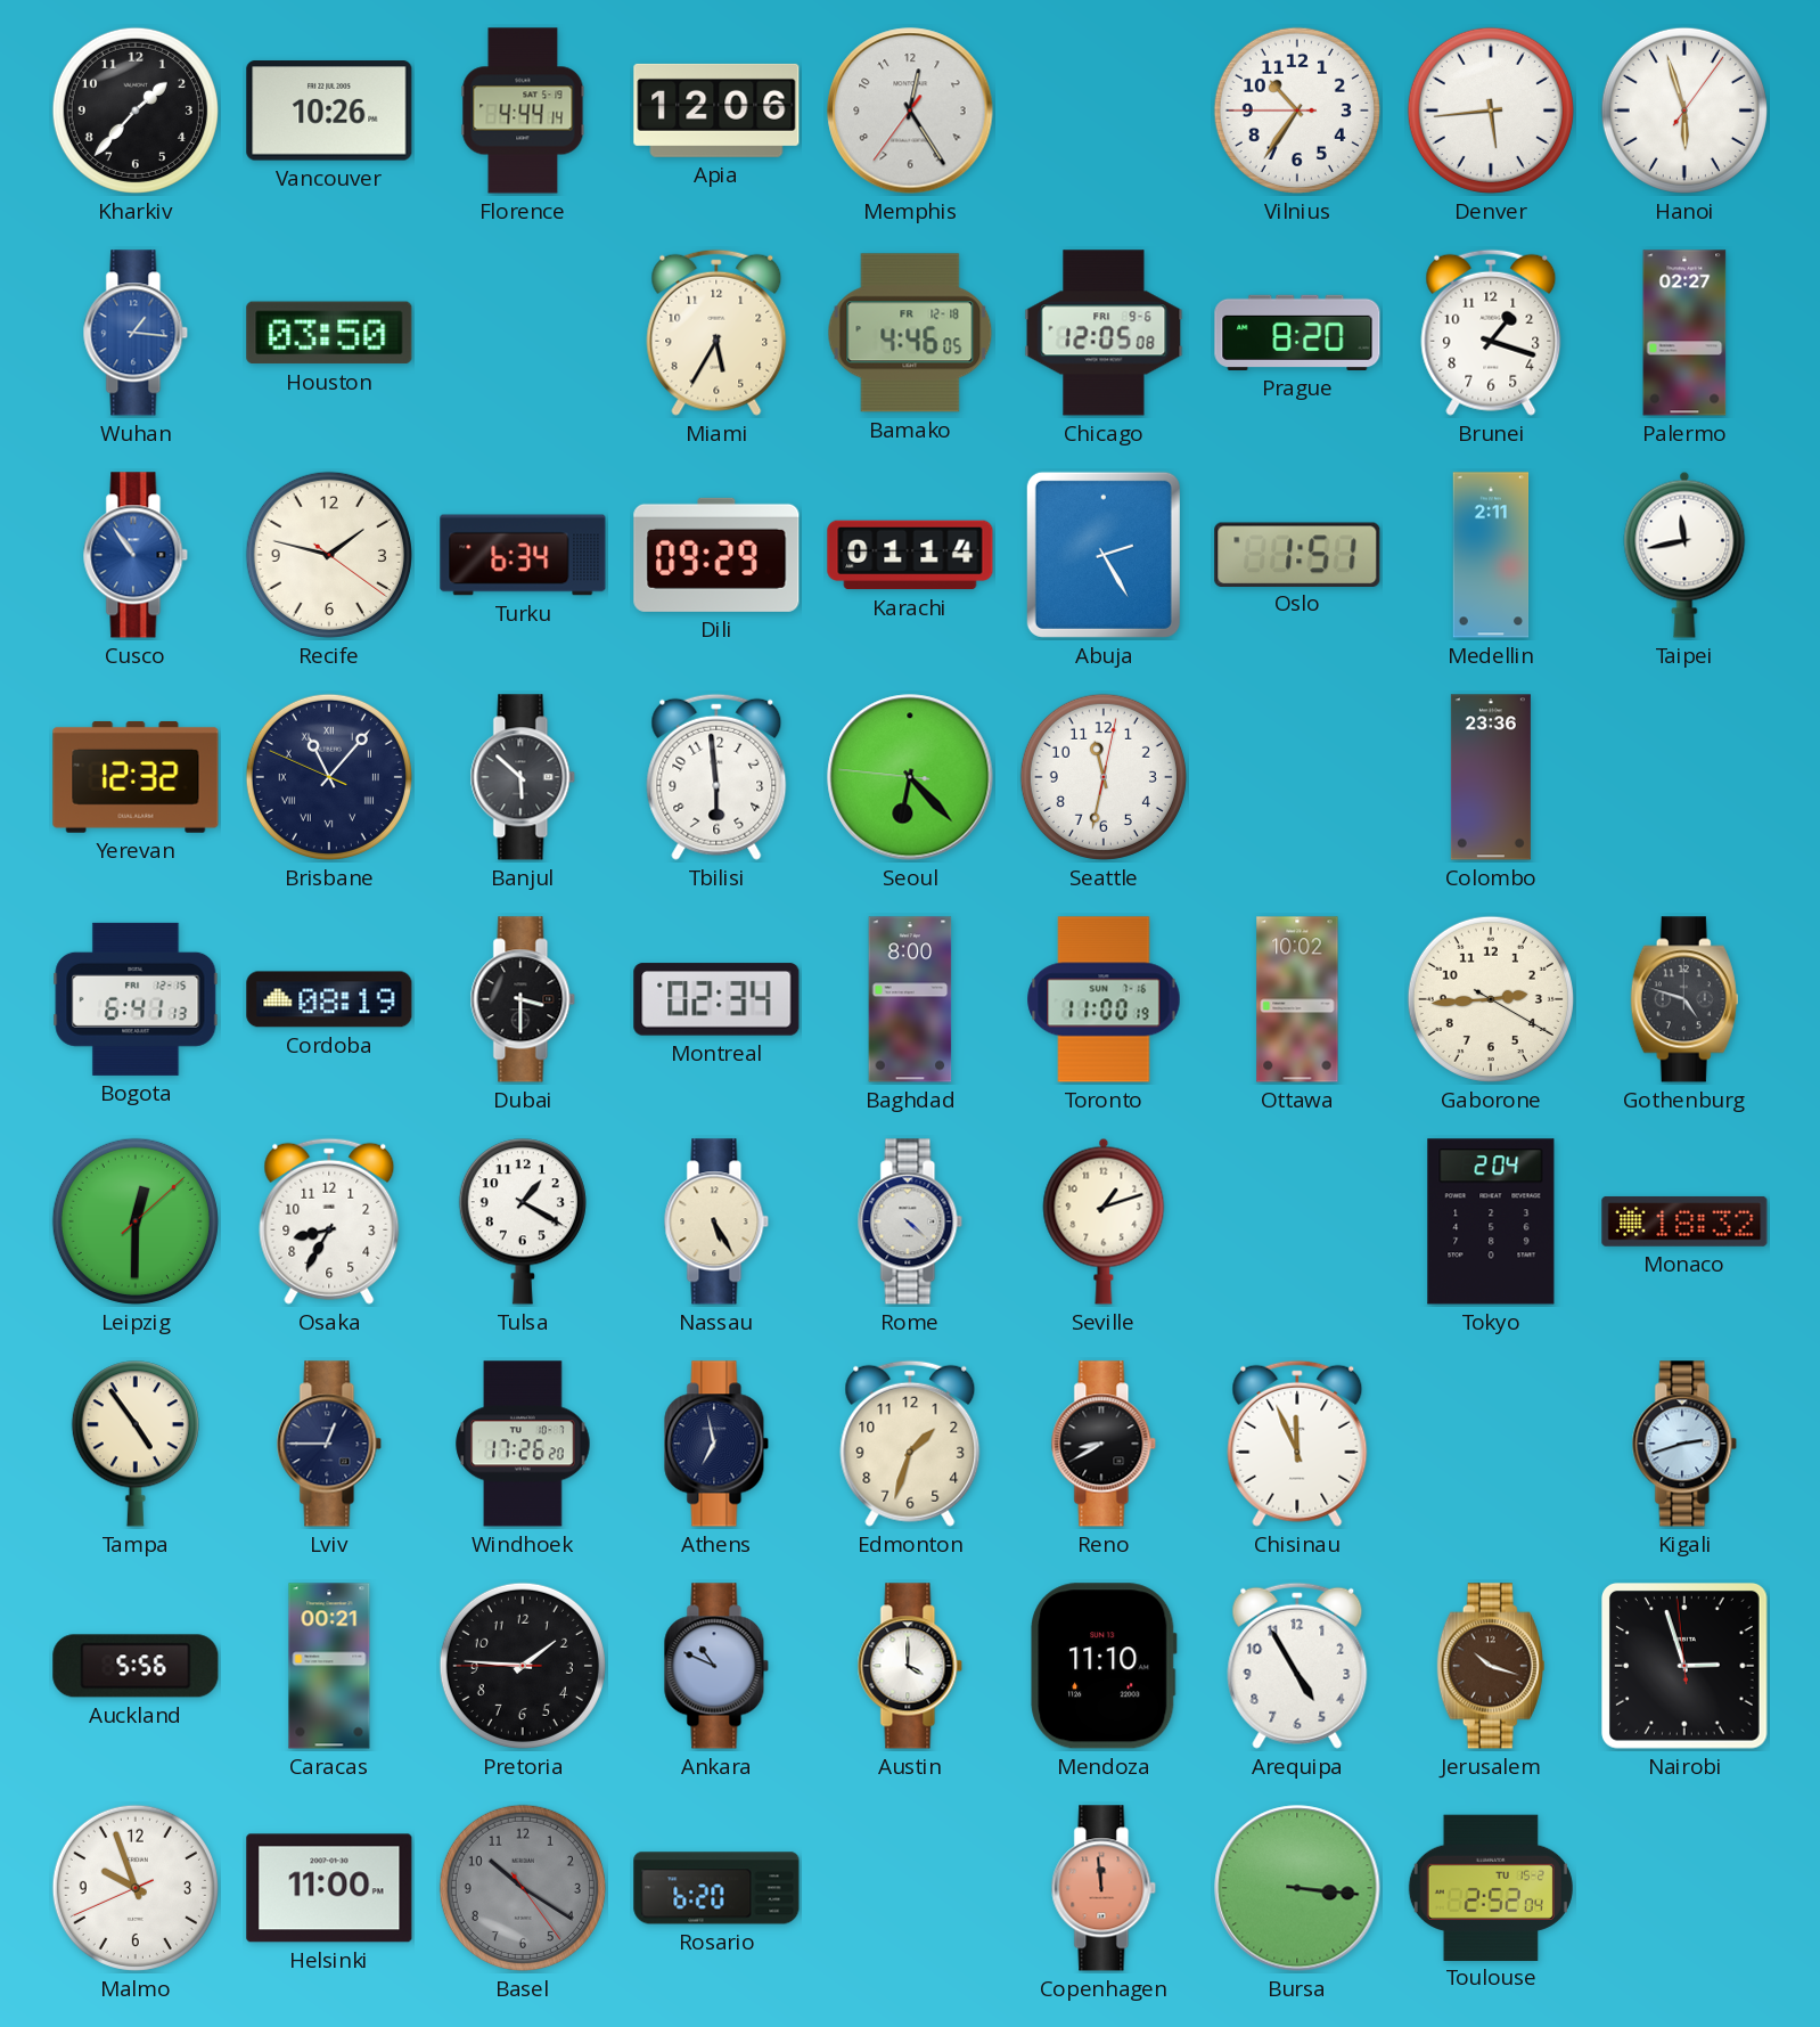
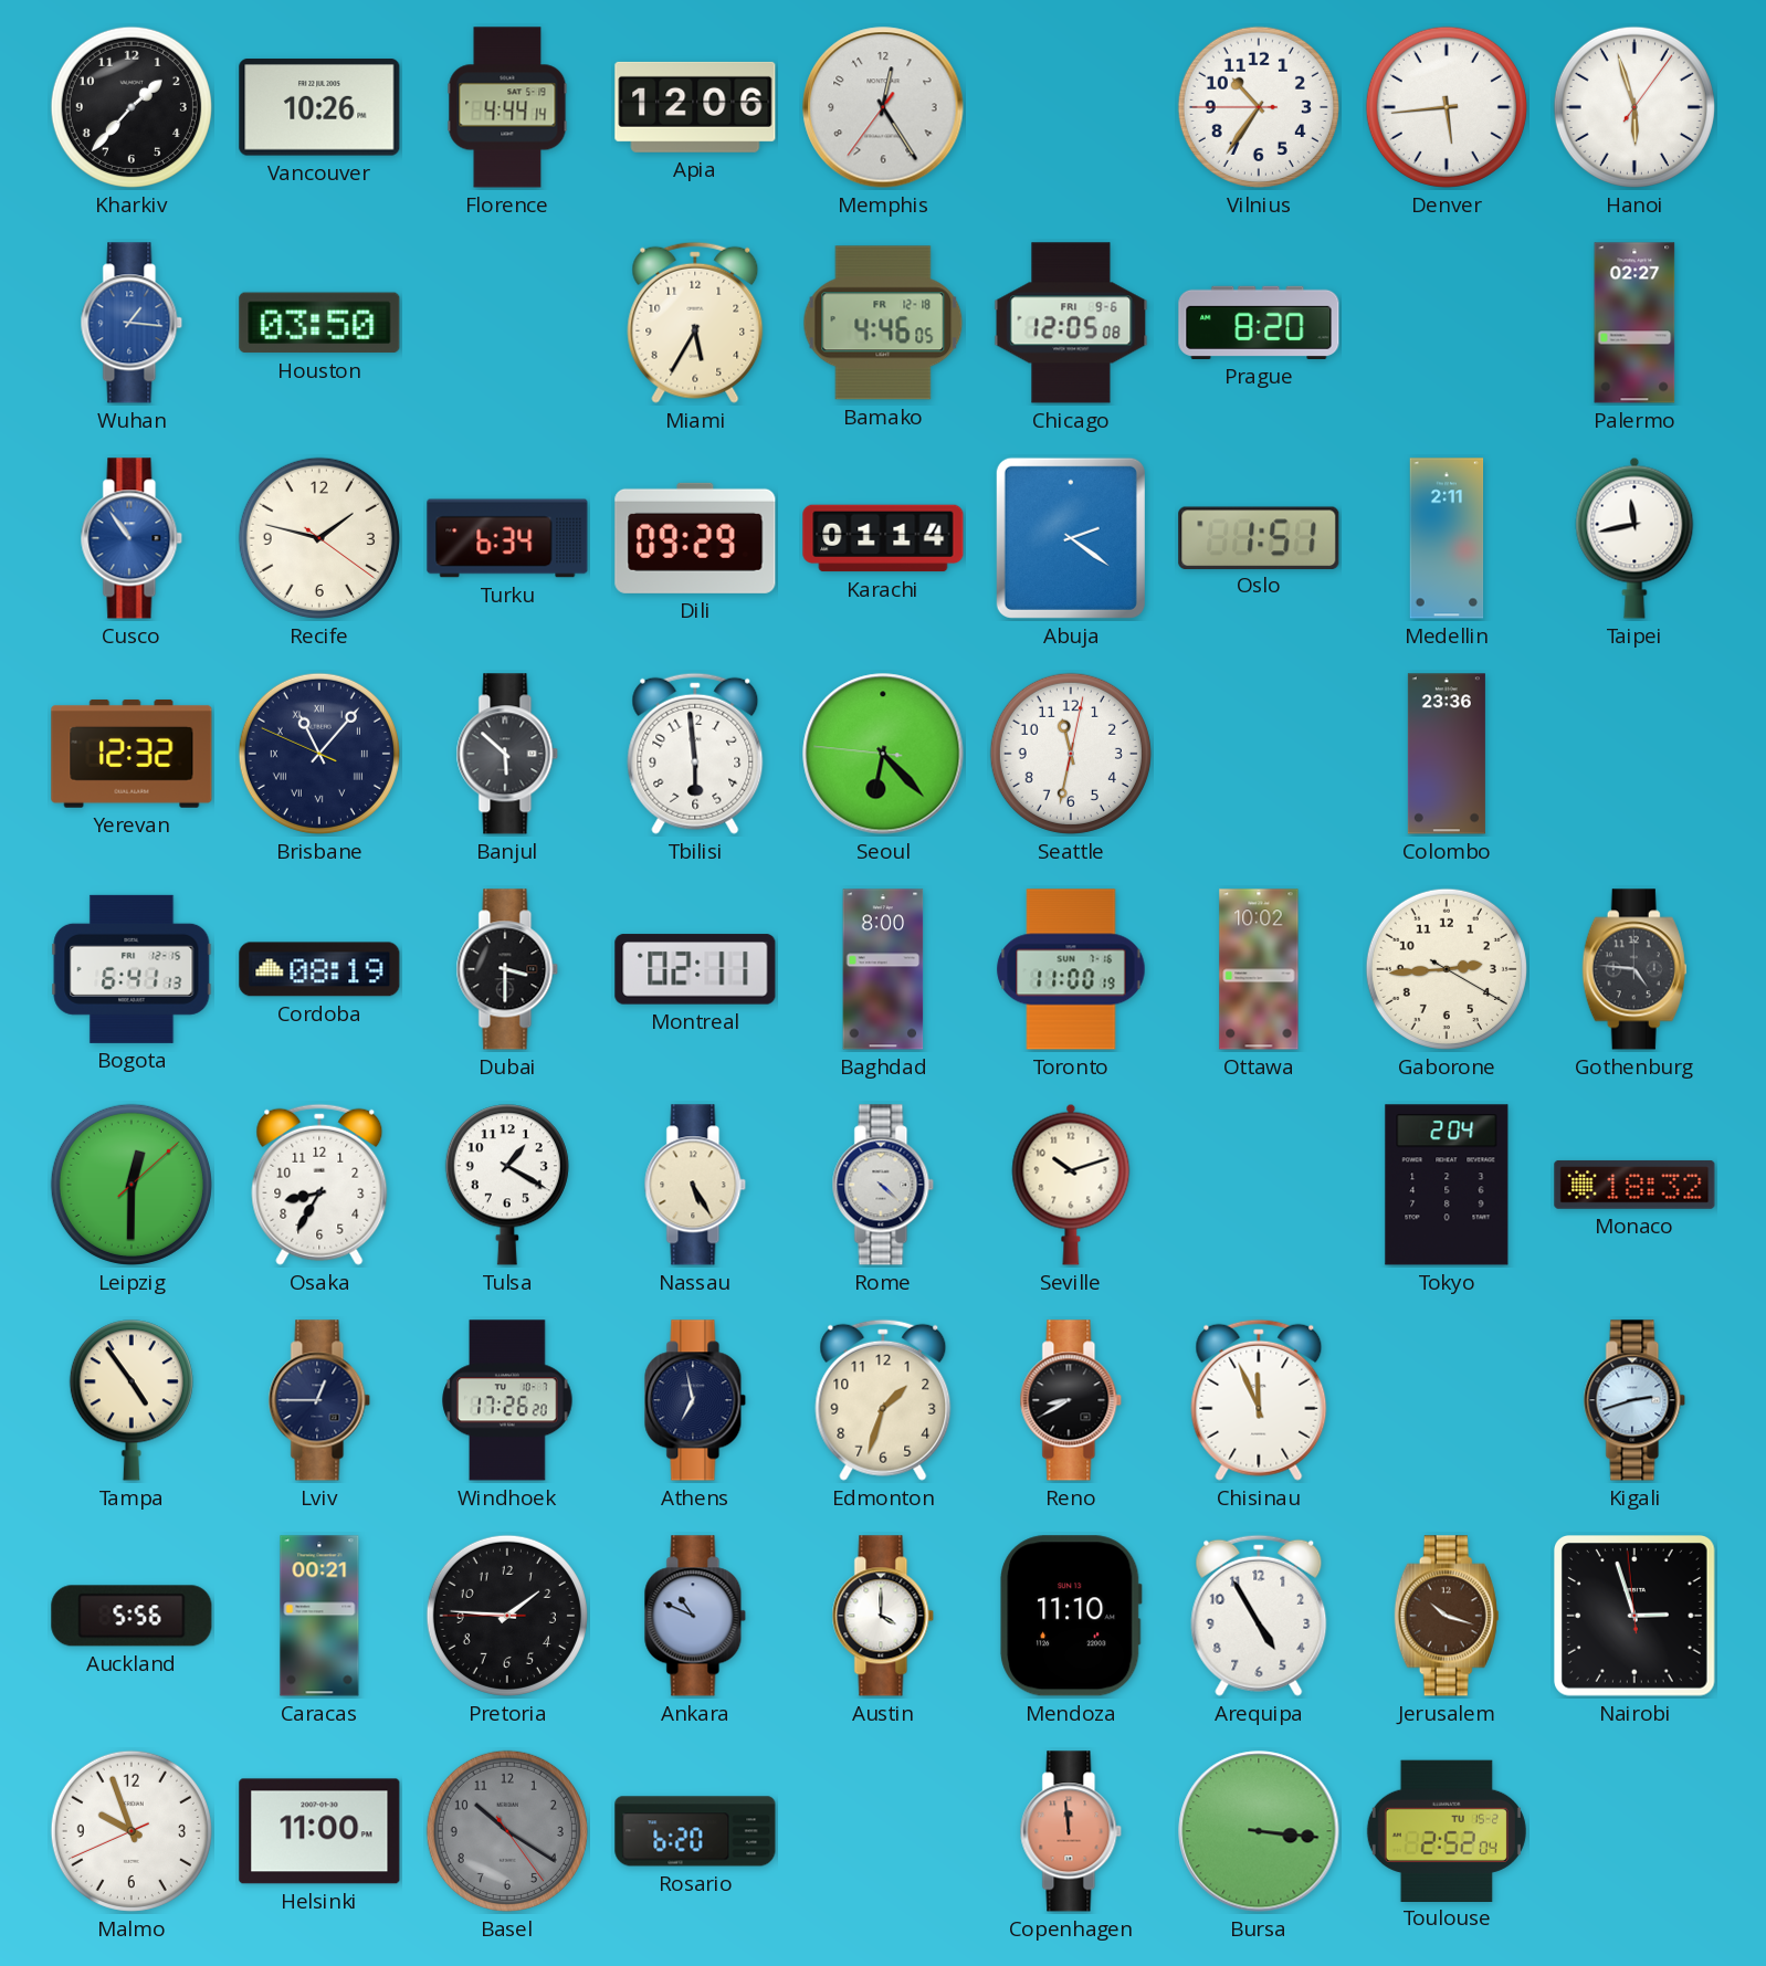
Brunei: 1:18 -> none
Abuja: 2:25 -> 2:21
Montreal: 02:34 -> 02:11
Gothenburg: 4:48 -> 4:46
Seville: 1:12 -> 10:12
